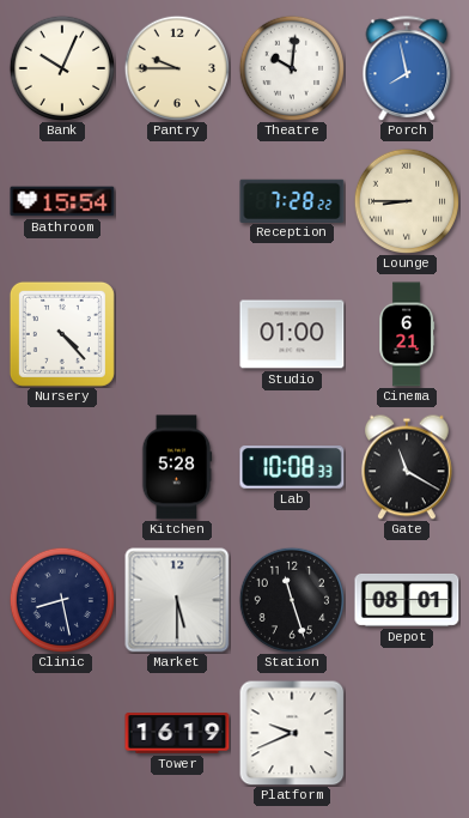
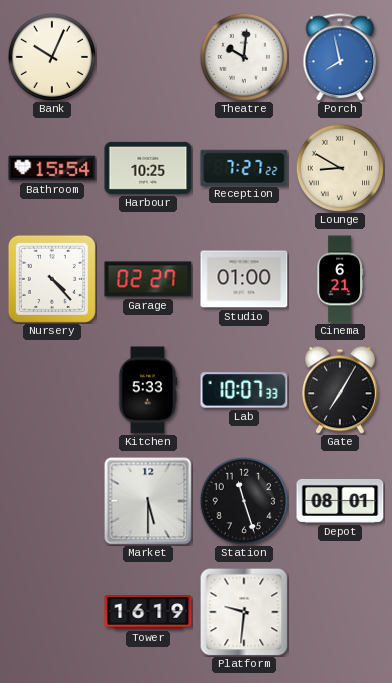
Pantry: 9:45 -> none
Harbour: none -> 10:25
Reception: 7:28 -> 7:27
Lounge: 8:45 -> 8:50
Garage: none -> 02:27
Kitchen: 5:28 -> 5:33
Lab: 10:08 -> 10:07
Gate: 11:20 -> 7:05
Clinic: 8:28 -> none
Platform: 9:41 -> 9:31
